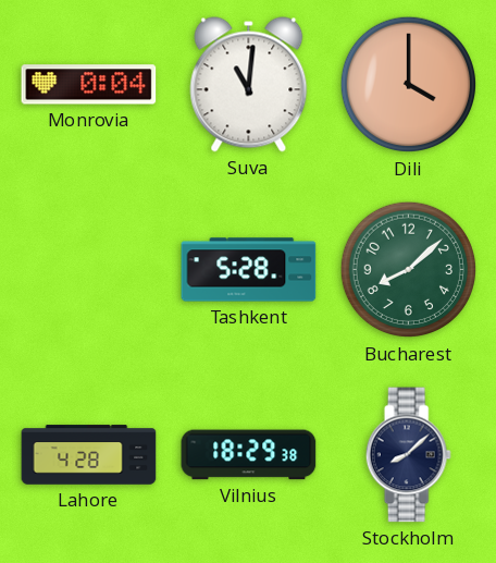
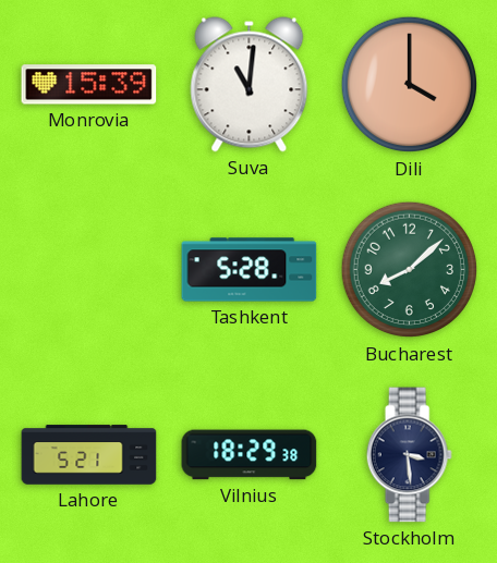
Monrovia: 0:04 -> 15:39
Lahore: 4:28 -> 5:21
Stockholm: 8:08 -> 3:29
